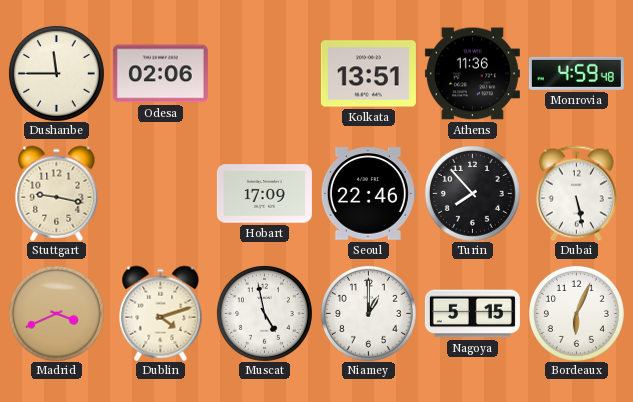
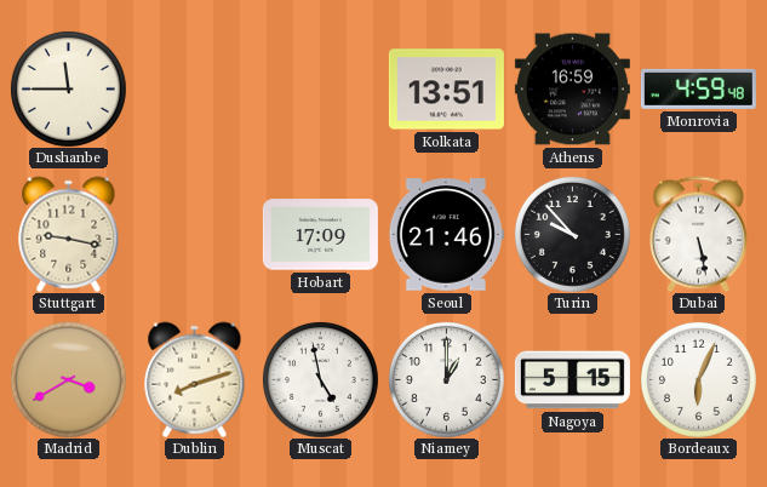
Odesa: 02:06 -> none
Athens: 11:36 -> 16:59
Seoul: 22:46 -> 21:46
Turin: 7:53 -> 9:53
Madrid: 3:41 -> 3:40
Dublin: 4:12 -> 8:12
